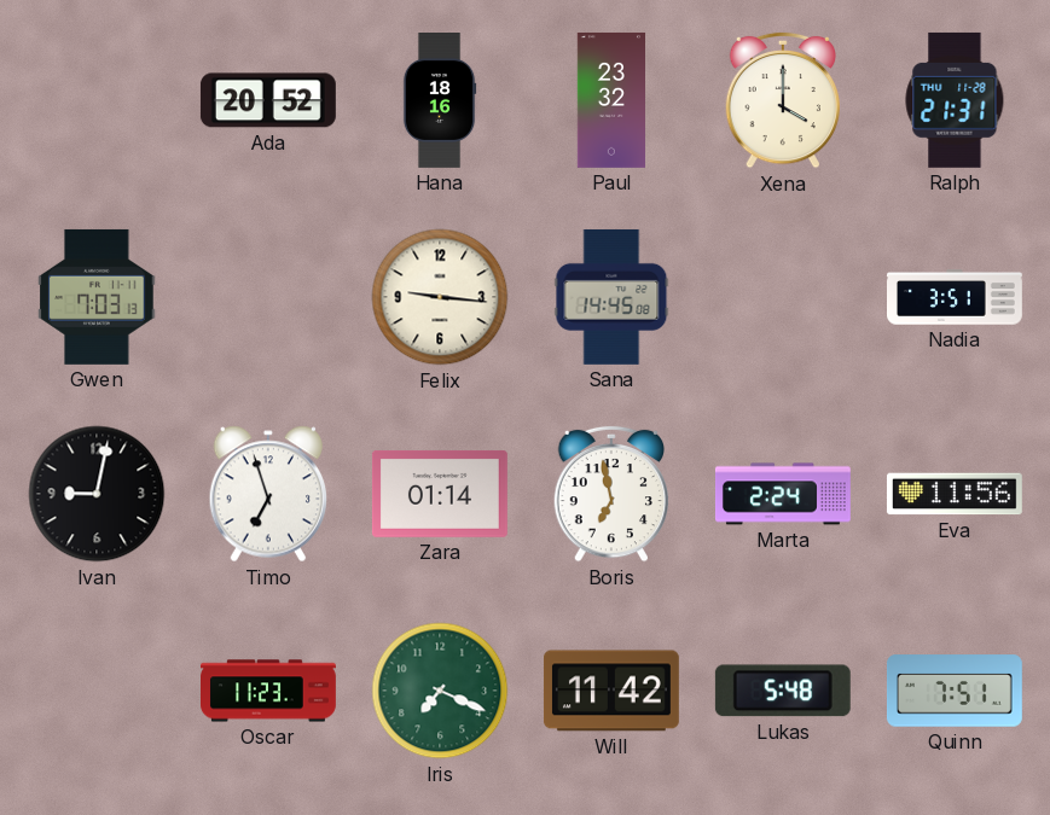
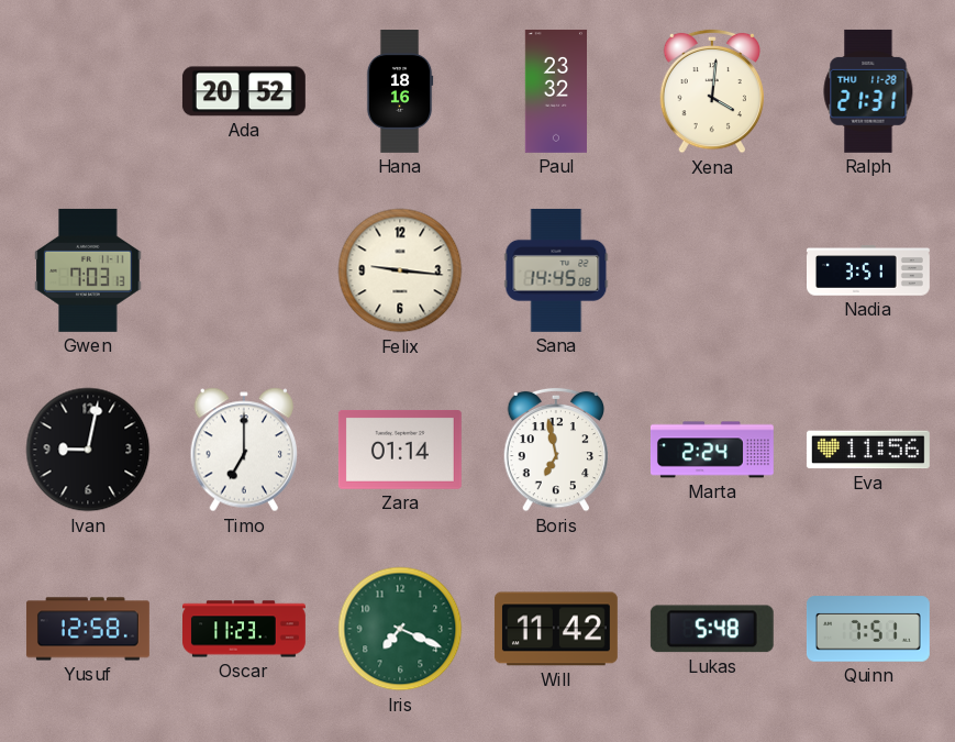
Xena: 4:00 -> 4:01
Timo: 6:57 -> 7:00
Yusuf: none -> 12:58
